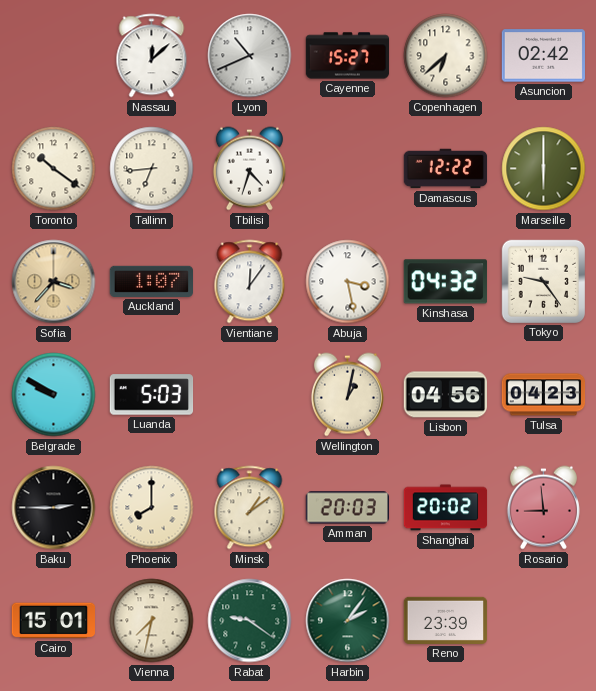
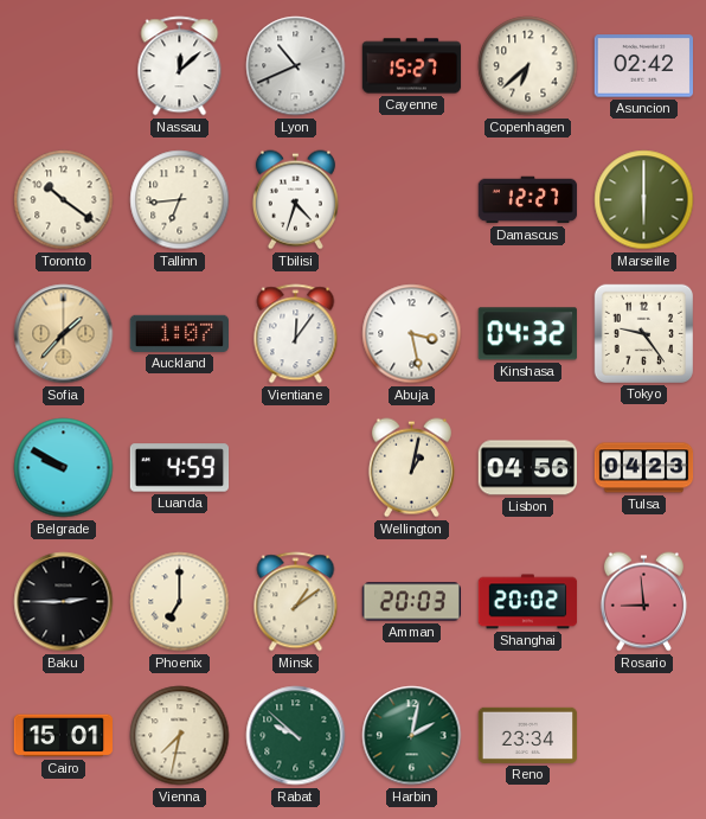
Damascus: 12:22 -> 12:27
Sofia: 3:37 -> 1:37
Luanda: 5:03 -> 4:59
Phoenix: 8:00 -> 7:00
Rabat: 9:21 -> 9:52
Harbin: 2:06 -> 2:02
Reno: 23:39 -> 23:34
